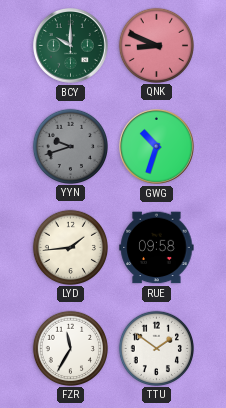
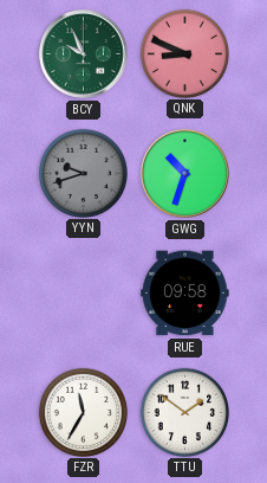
BCY: 10:00 -> 9:56
LYD: 1:44 -> none
